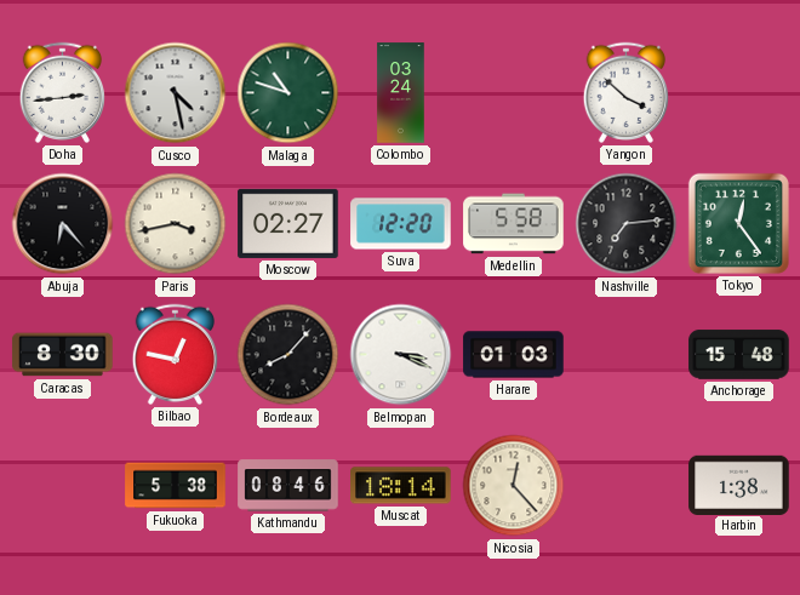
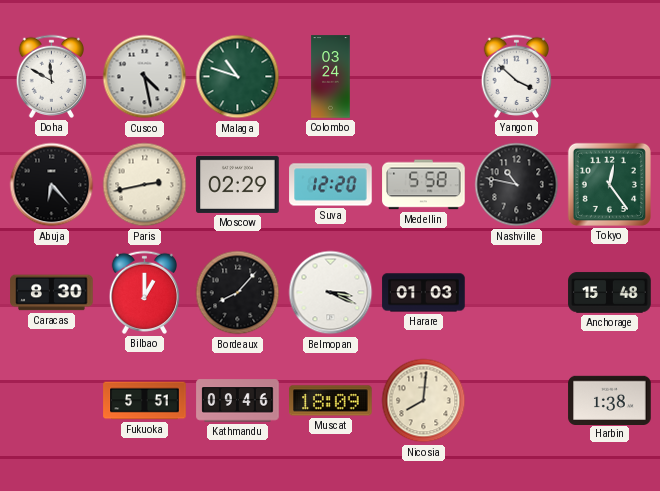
Doha: 2:44 -> 11:50
Paris: 3:43 -> 2:43
Moscow: 02:27 -> 02:29
Nashville: 7:14 -> 10:47
Bilbao: 12:47 -> 1:00
Fukuoka: 5:38 -> 5:51
Kathmandu: 08:46 -> 09:46
Muscat: 18:14 -> 18:09
Nicosia: 12:23 -> 8:01
